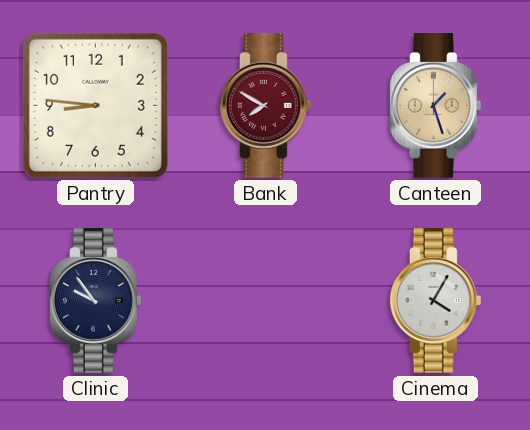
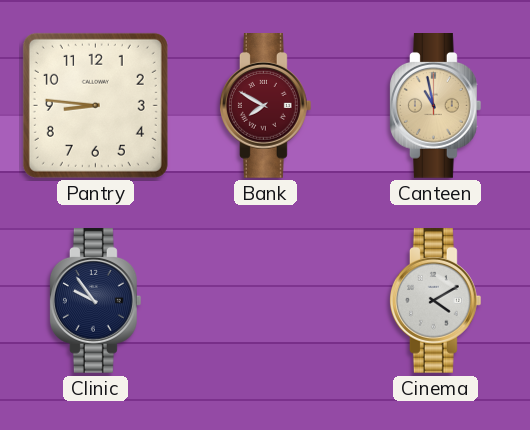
Canteen: 1:27 -> 10:58
Cinema: 4:05 -> 4:10
